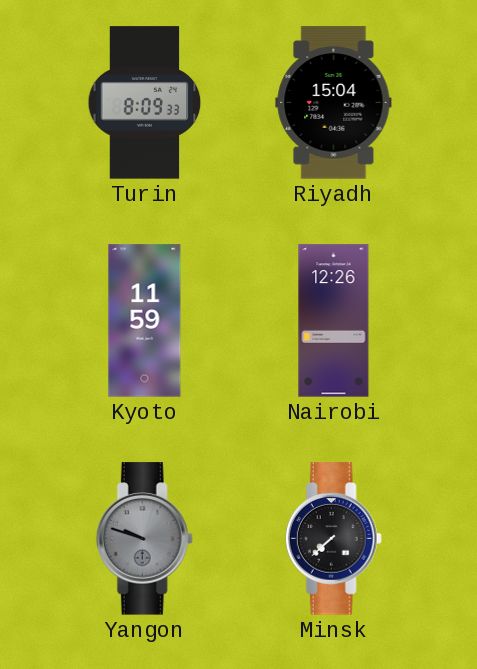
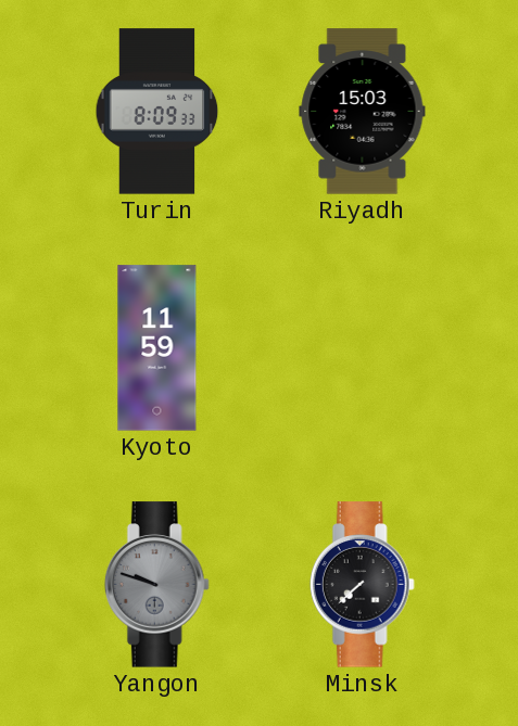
Riyadh: 15:04 -> 15:03
Nairobi: 12:26 -> none
